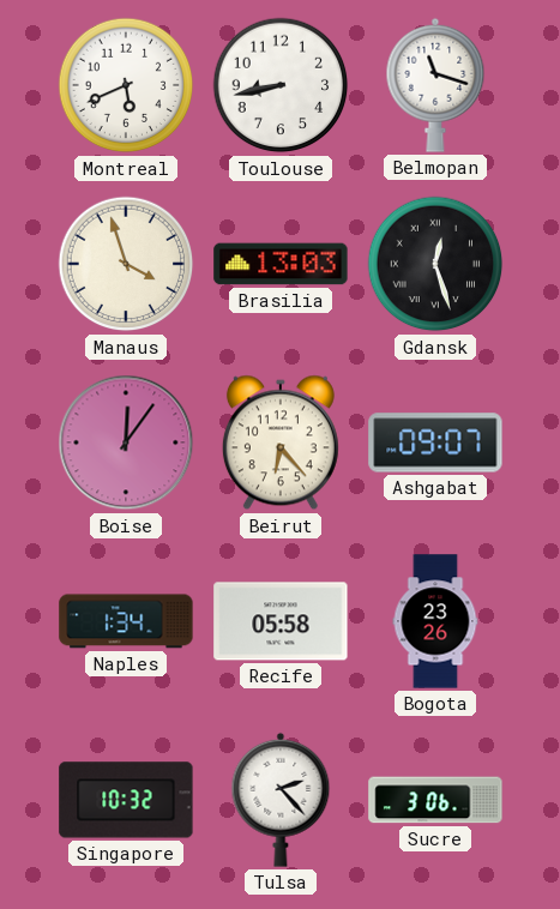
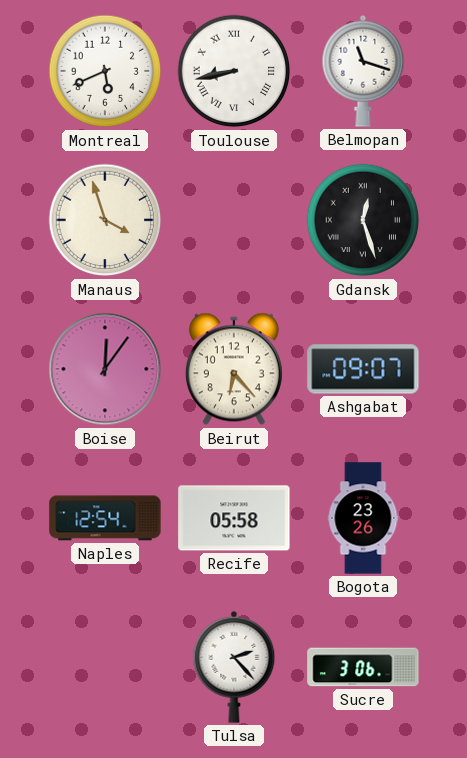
Toulouse numerals: Arabic -> Roman
Brasilia: 13:03 -> none
Naples: 1:34 -> 12:54
Singapore: 10:32 -> none
